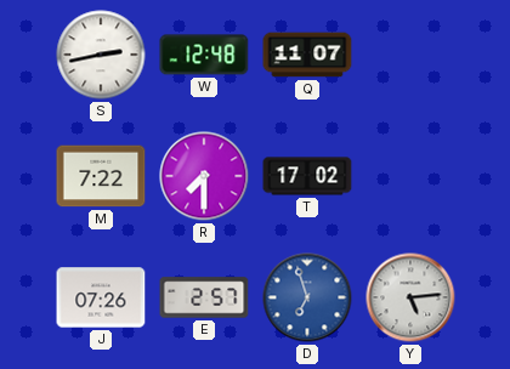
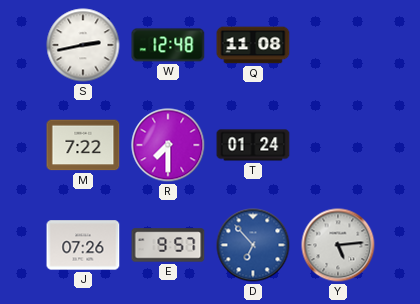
Q: 11:07 -> 11:08
T: 17:02 -> 01:24
E: 2:57 -> 9:57
D: 6:57 -> 6:53
